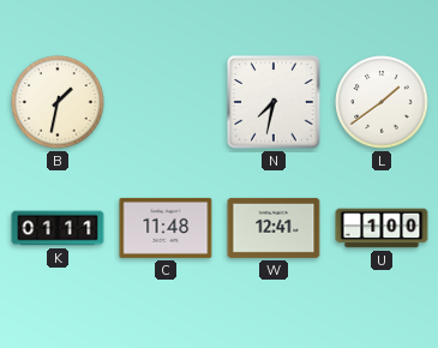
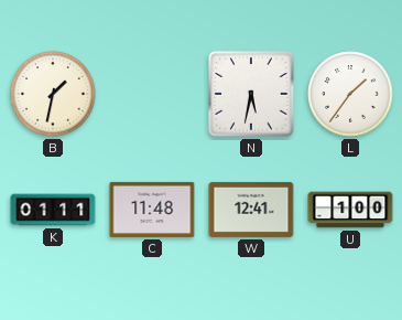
N: 7:32 -> 5:32
L: 1:39 -> 1:36
